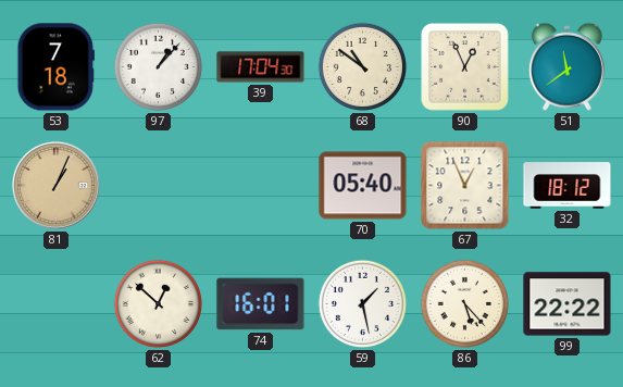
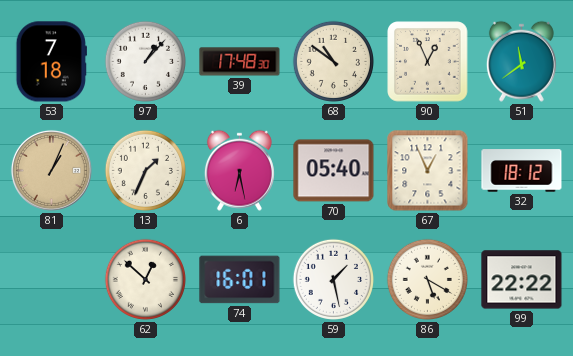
39: 17:04 -> 17:48
13: none -> 1:34
6: none -> 6:28
86: 5:23 -> 5:20
